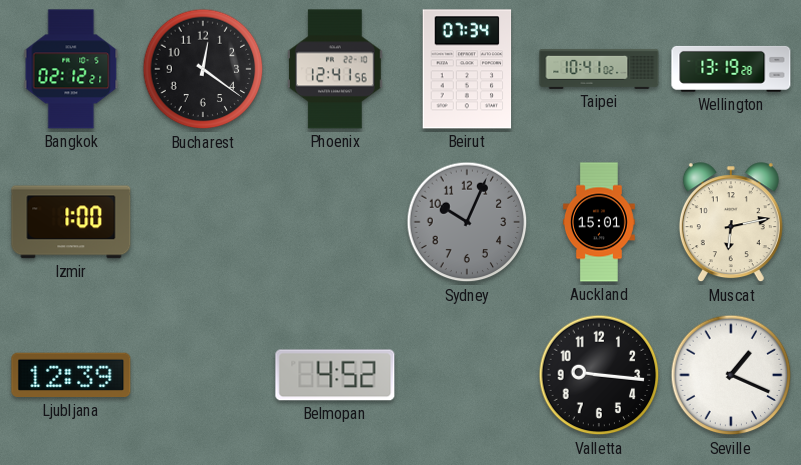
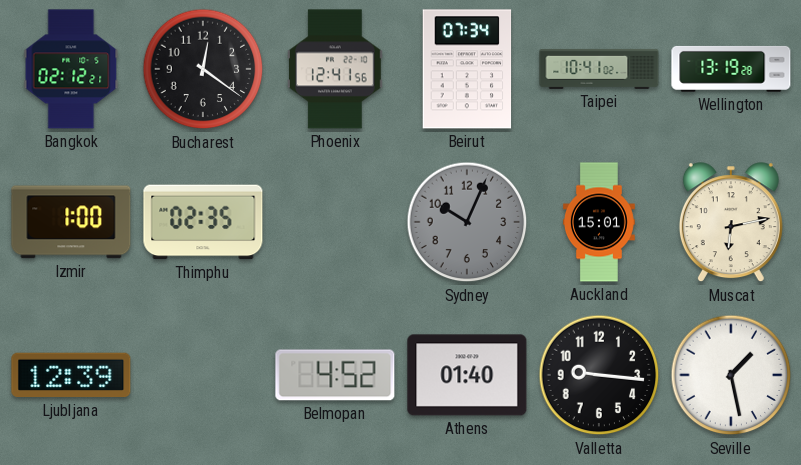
Thimphu: none -> 02:35
Athens: none -> 01:40
Seville: 1:19 -> 1:28
